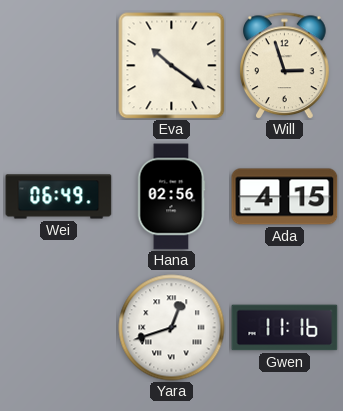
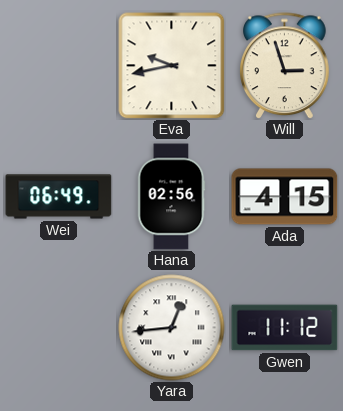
Eva: 10:21 -> 9:43
Yara: 12:42 -> 12:44
Gwen: 11:16 -> 11:12
